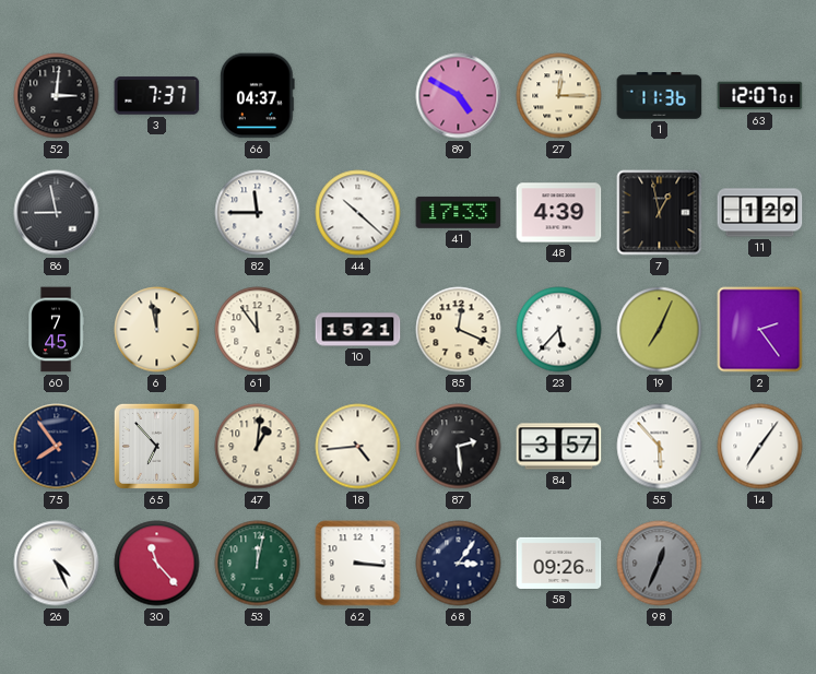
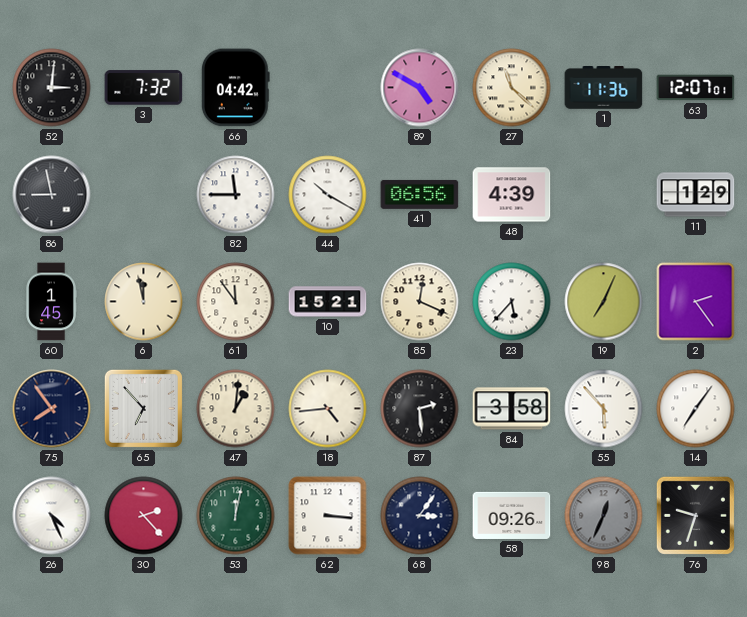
3: 7:37 -> 7:32
66: 04:37 -> 04:42
27: 12:15 -> 11:22
44: 10:22 -> 10:20
41: 17:33 -> 06:56
7: 12:58 -> none
60: 7:45 -> 1:45
84: 3:57 -> 3:58
30: 11:23 -> 2:23
76: none -> 9:33
